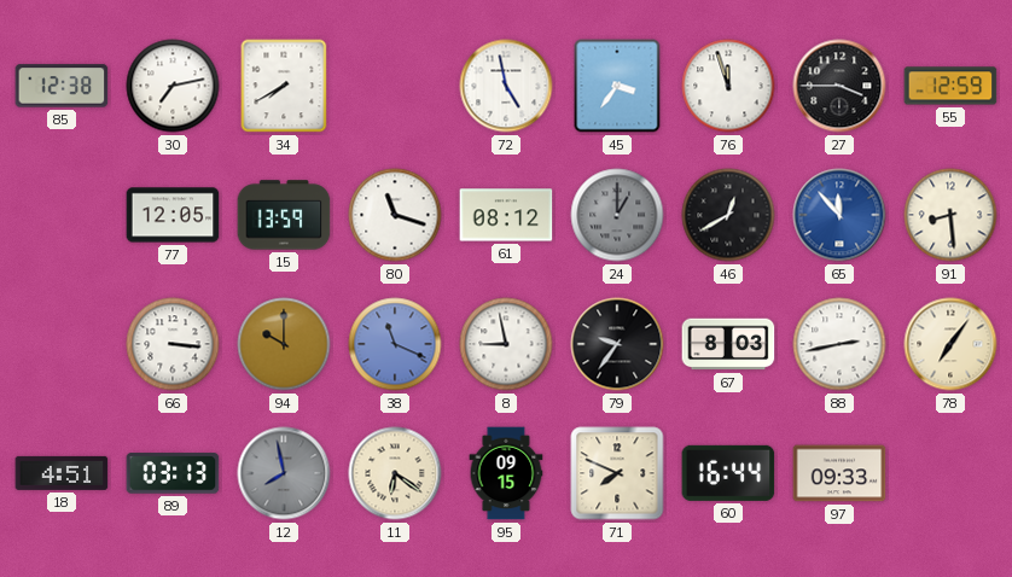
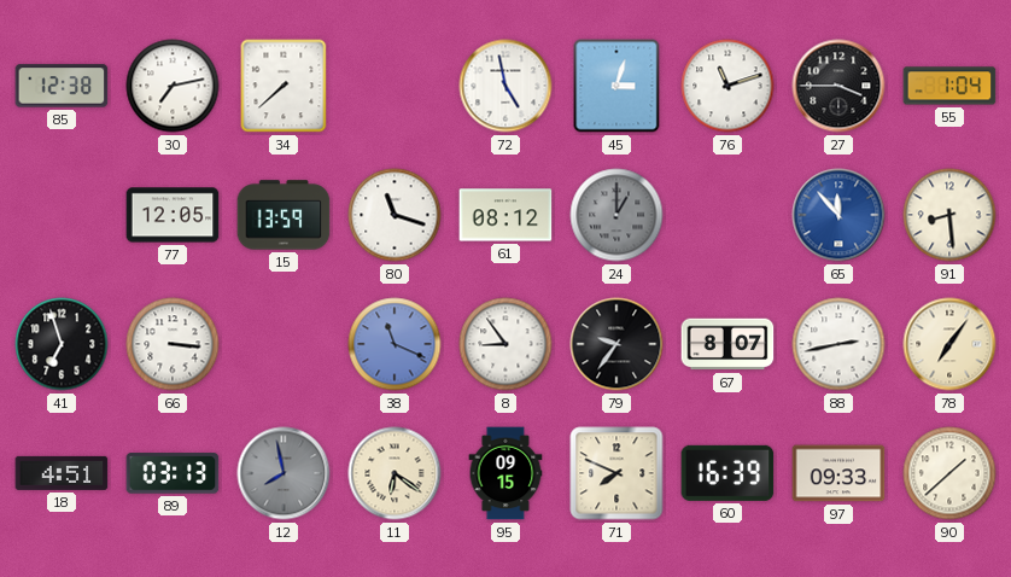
34: 7:40 -> 7:38
45: 3:36 -> 3:03
76: 11:57 -> 11:12
55: 12:59 -> 1:04
46: 12:40 -> none
41: none -> 6:57
94: 10:00 -> none
8: 8:58 -> 8:54
67: 8:03 -> 8:07
60: 16:44 -> 16:39
90: none -> 1:38
